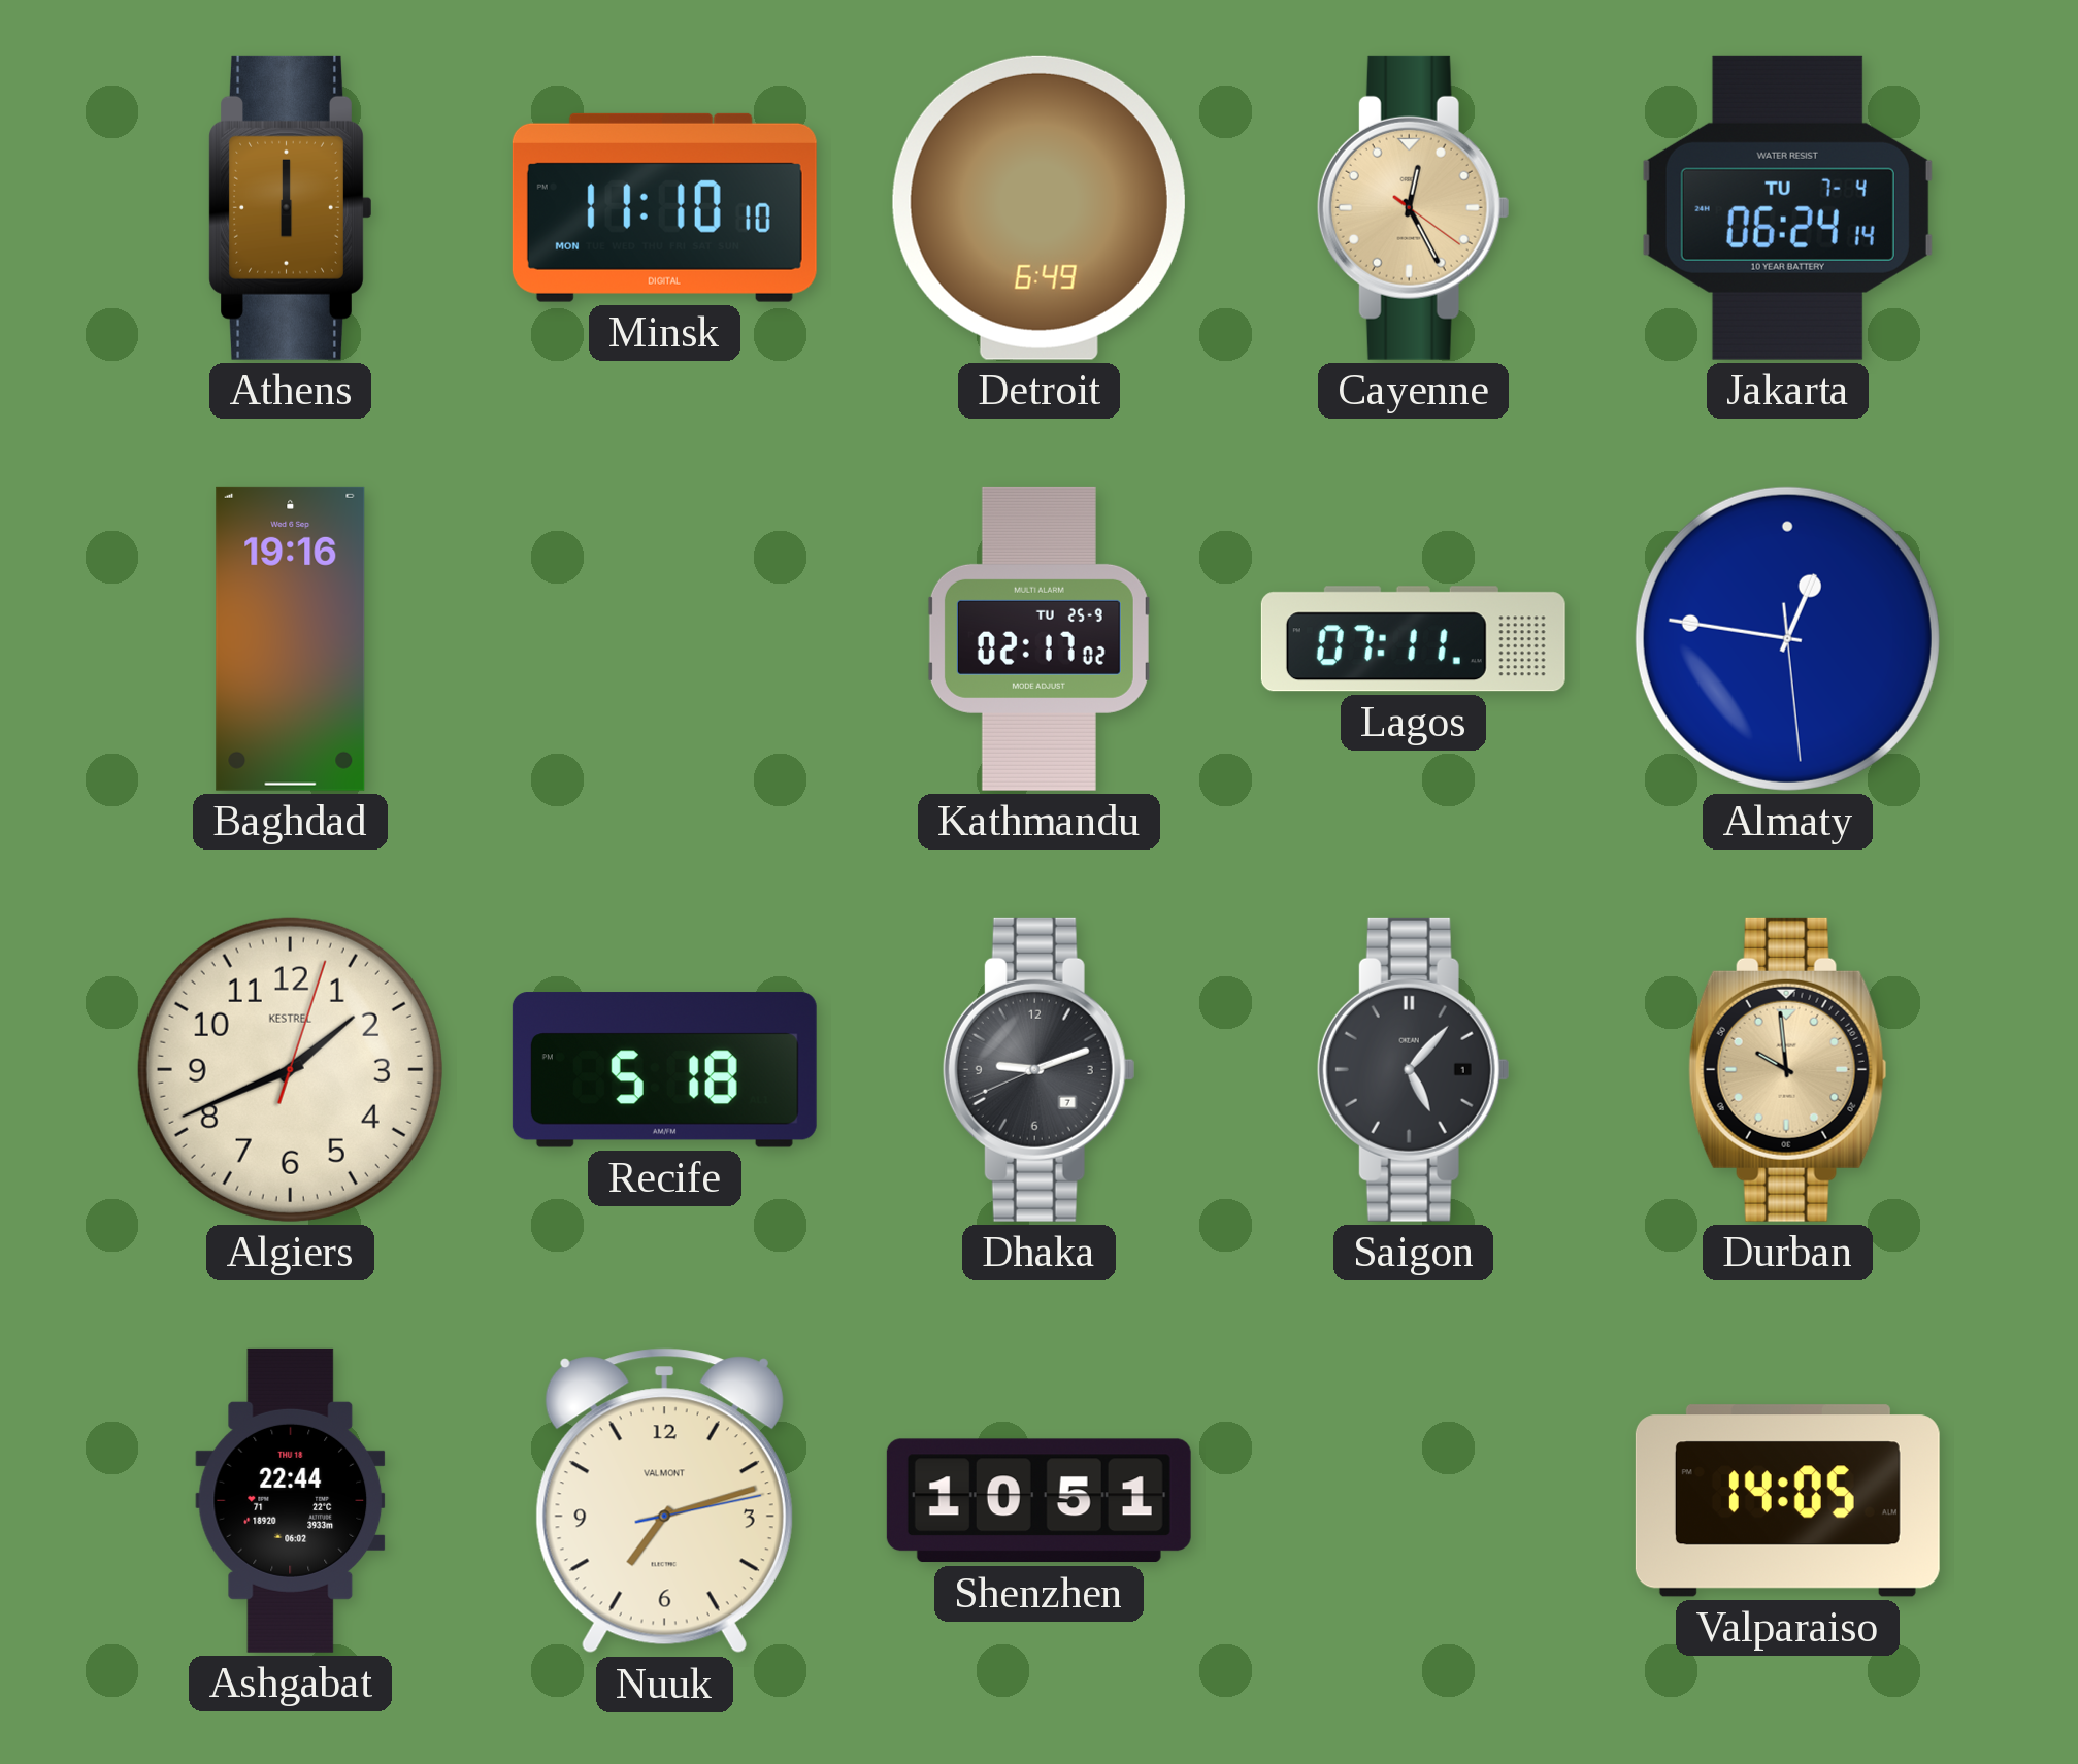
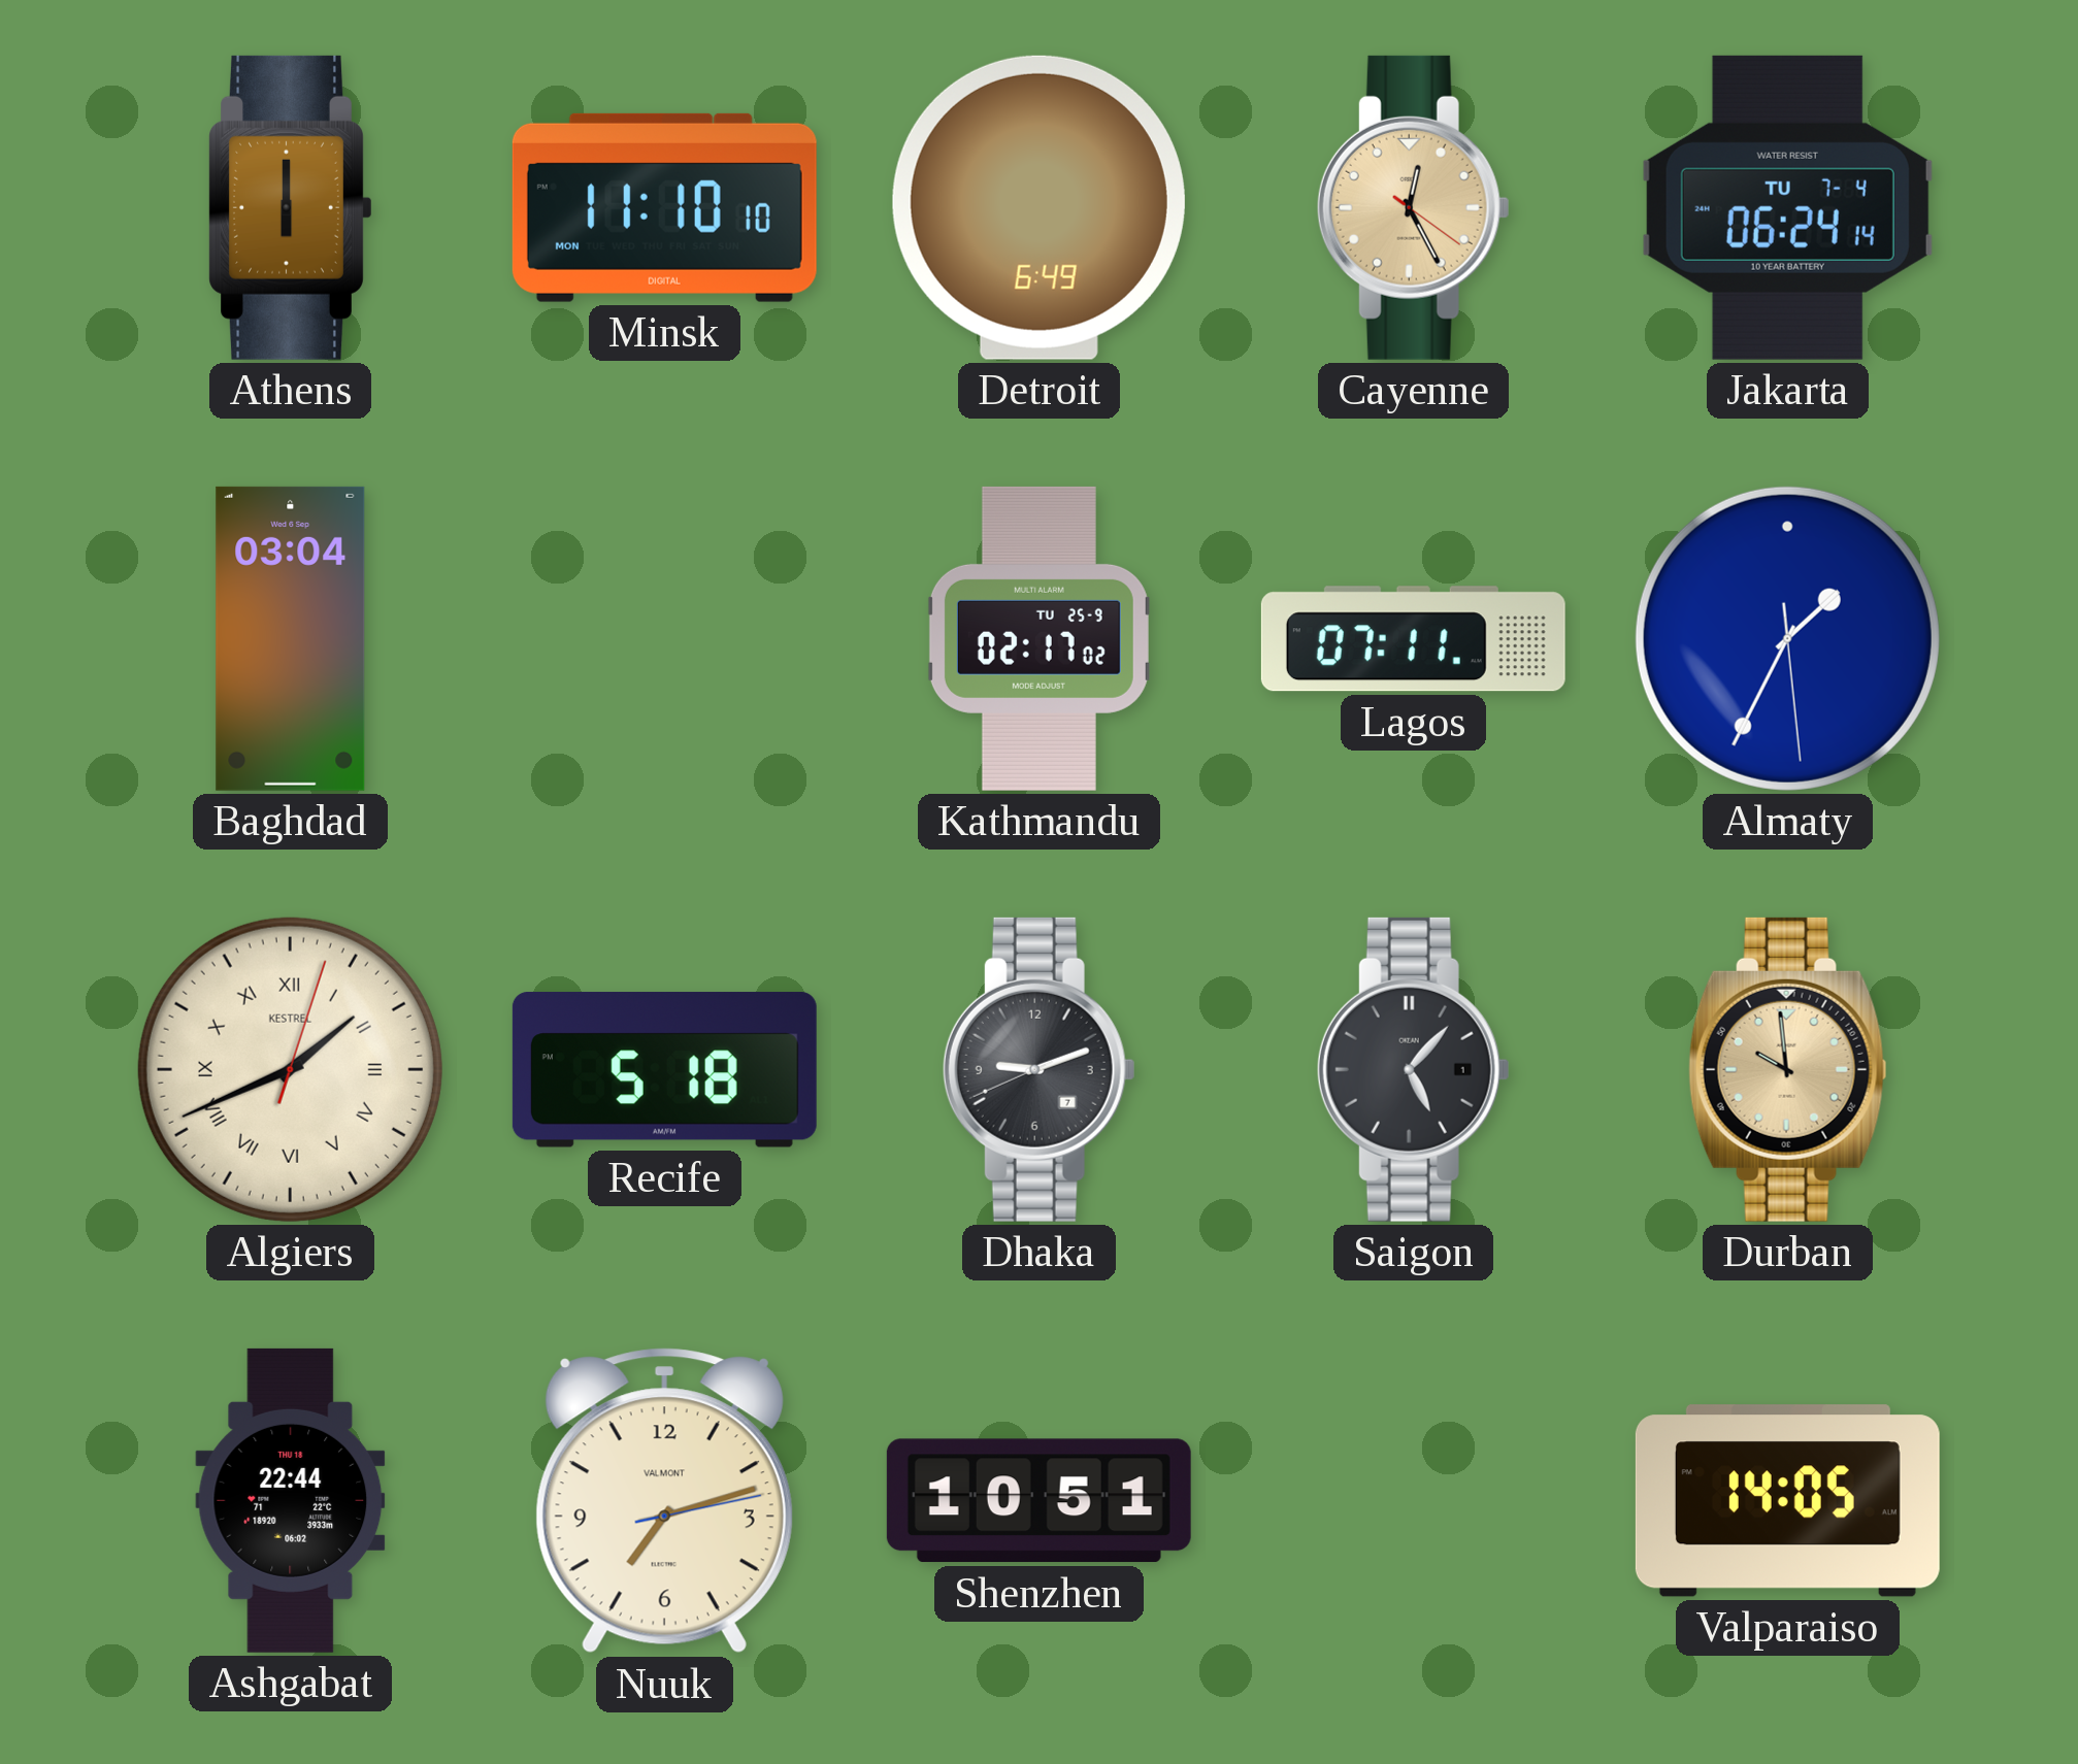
Baghdad: 19:16 -> 03:04
Almaty: 12:46 -> 1:34
Algiers numerals: Arabic -> Roman
